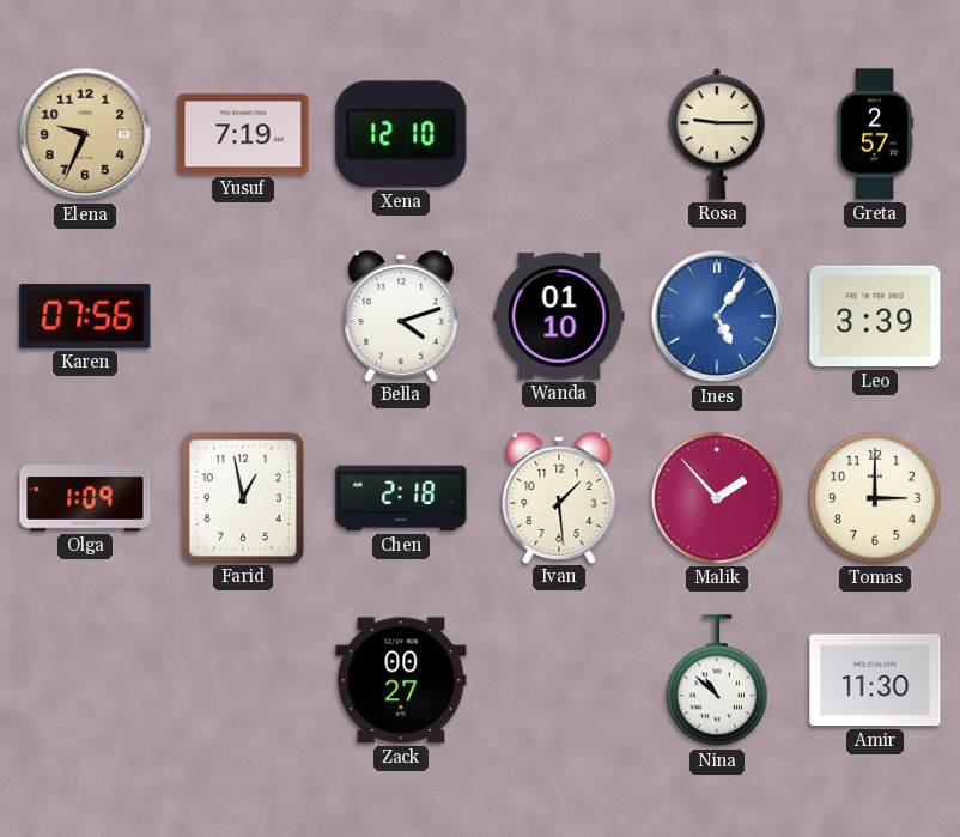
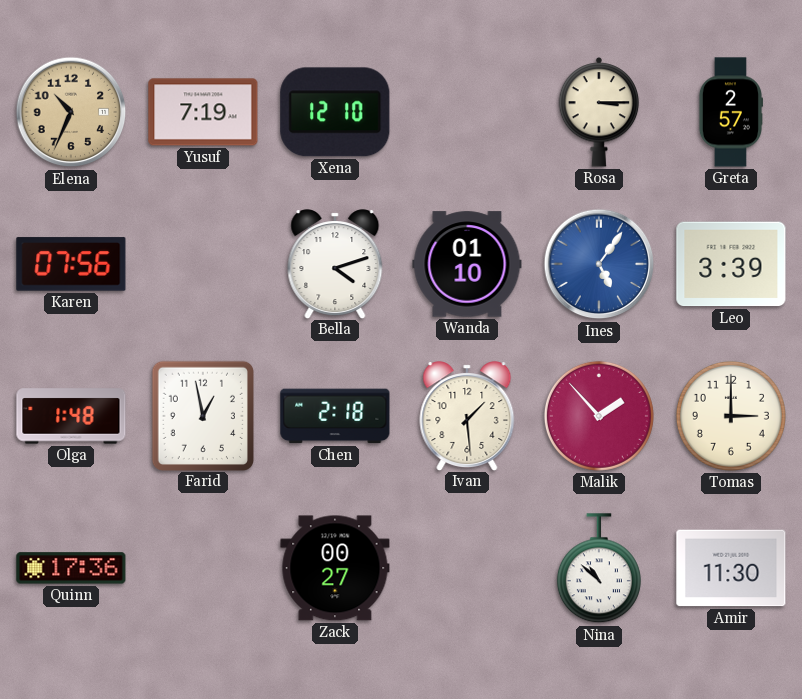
Elena: 9:34 -> 10:34
Rosa: 9:15 -> 3:15
Olga: 1:09 -> 1:48
Quinn: none -> 17:36
